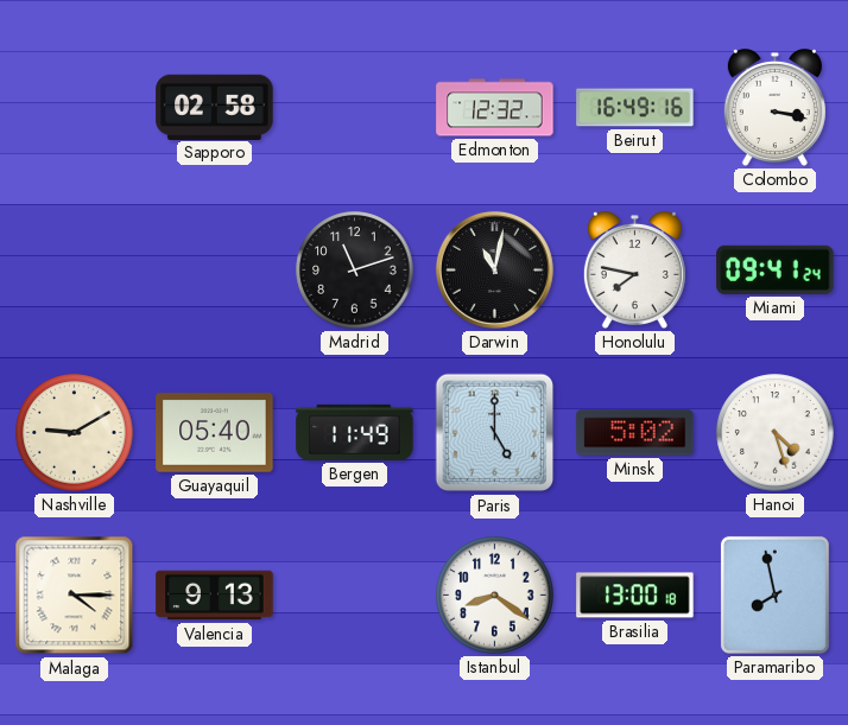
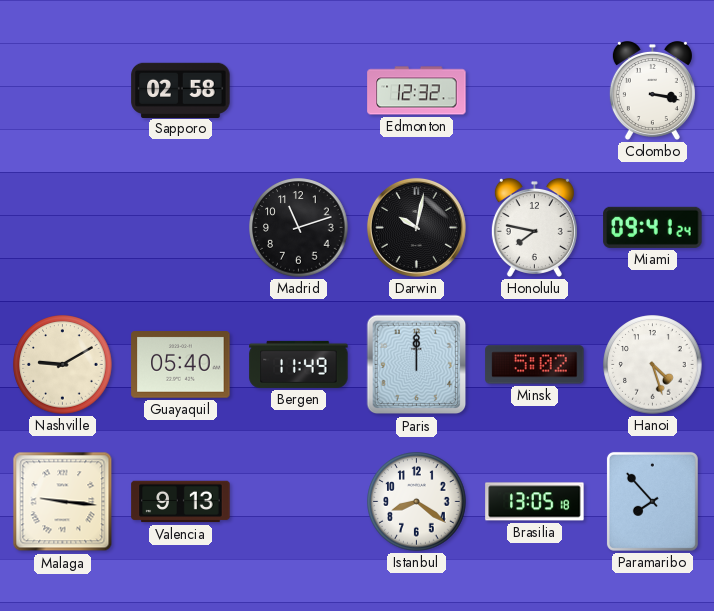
Beirut: 16:49 -> none
Darwin: 11:02 -> 10:02
Paris: 5:00 -> 12:00
Malaga: 4:15 -> 9:16
Brasilia: 13:00 -> 13:05
Paramaribo: 7:58 -> 7:53
